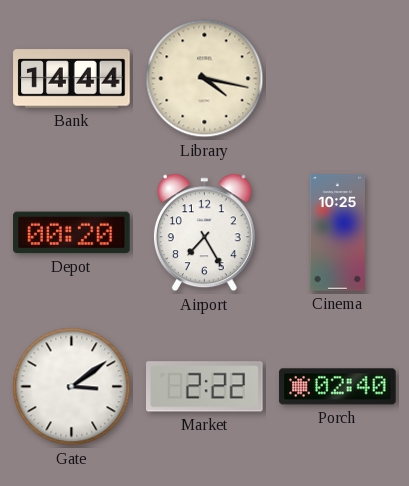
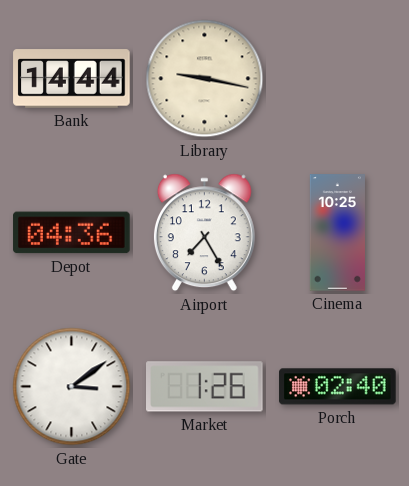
Library: 4:17 -> 9:17
Depot: 00:20 -> 04:36
Market: 2:22 -> 1:26
